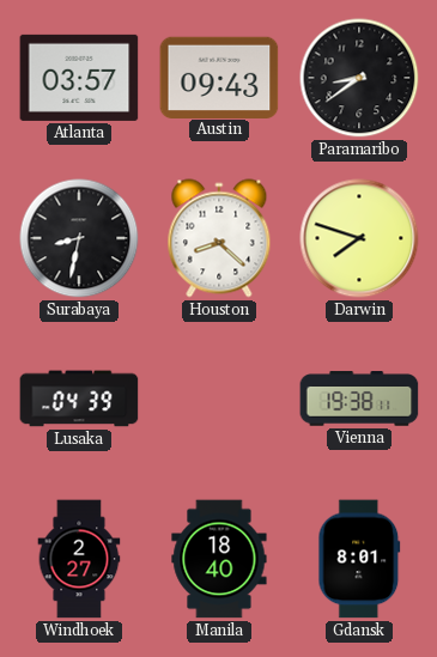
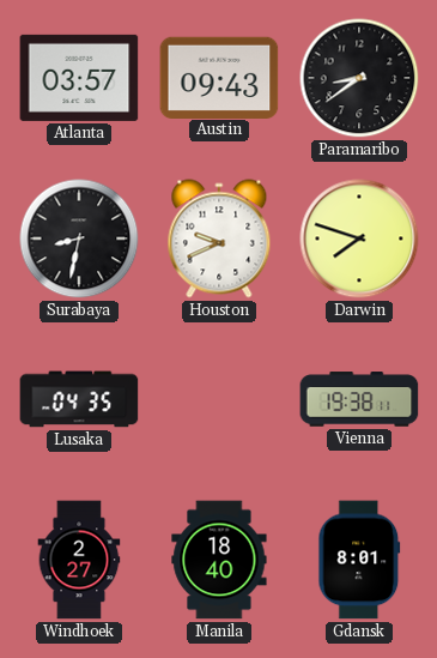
Houston: 8:22 -> 9:41
Lusaka: 04:39 -> 04:35
